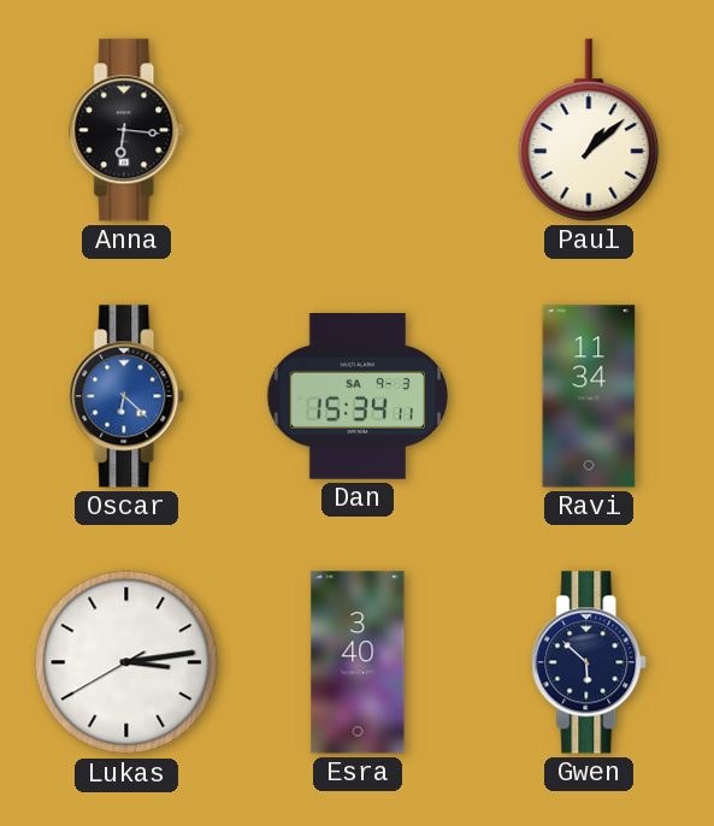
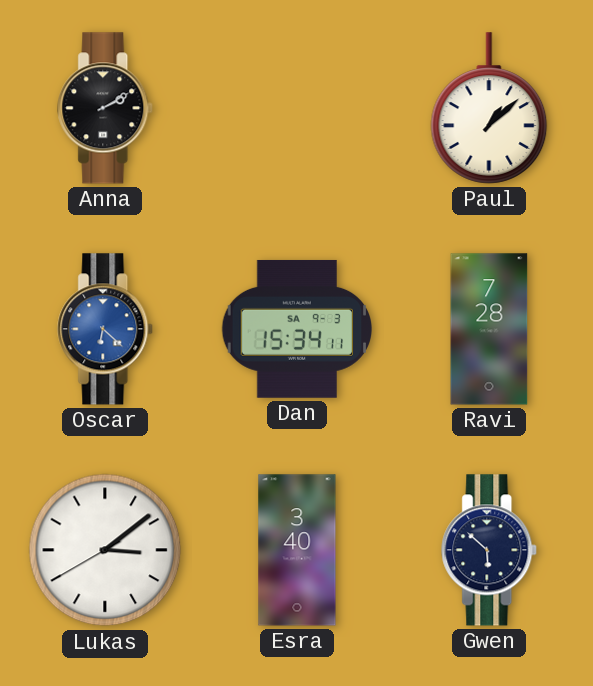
Anna: 6:16 -> 2:10
Ravi: 11:34 -> 7:28
Lukas: 3:13 -> 3:08
